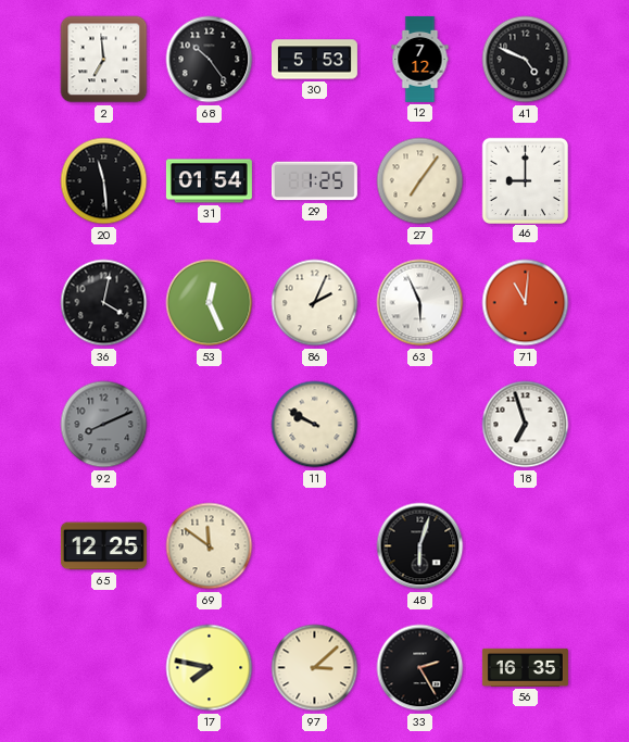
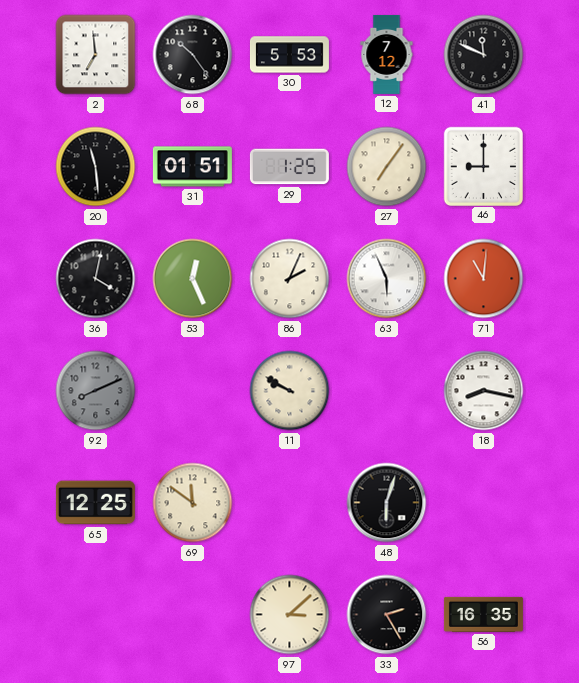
41: 4:49 -> 11:49
31: 01:54 -> 01:51
18: 6:57 -> 8:17
17: 7:47 -> none
